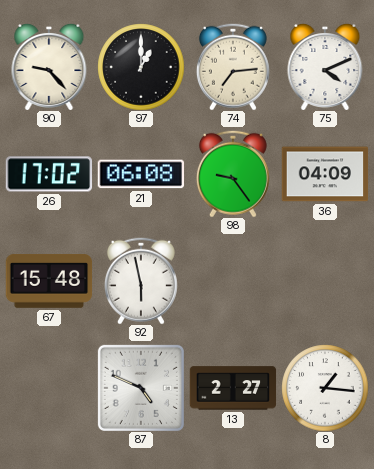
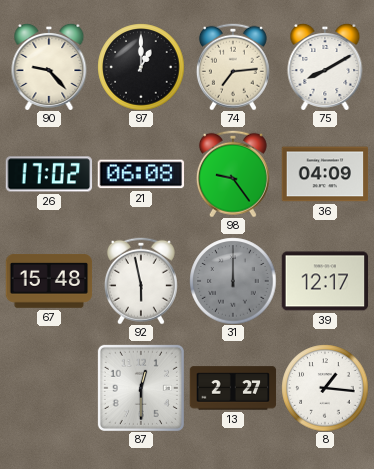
75: 4:11 -> 8:10
31: none -> 12:00
39: none -> 12:17
87: 4:49 -> 12:30
